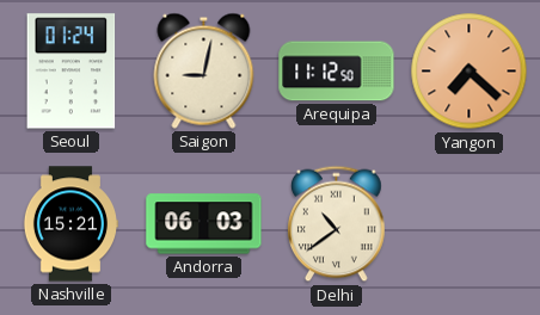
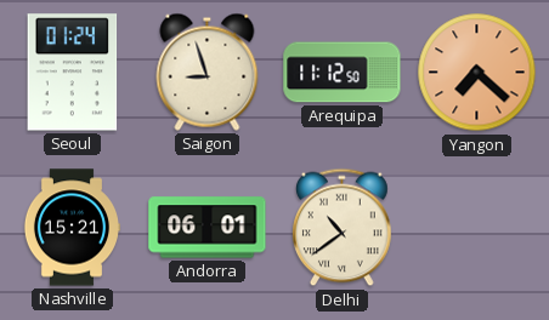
Saigon: 9:02 -> 8:57
Andorra: 06:03 -> 06:01
